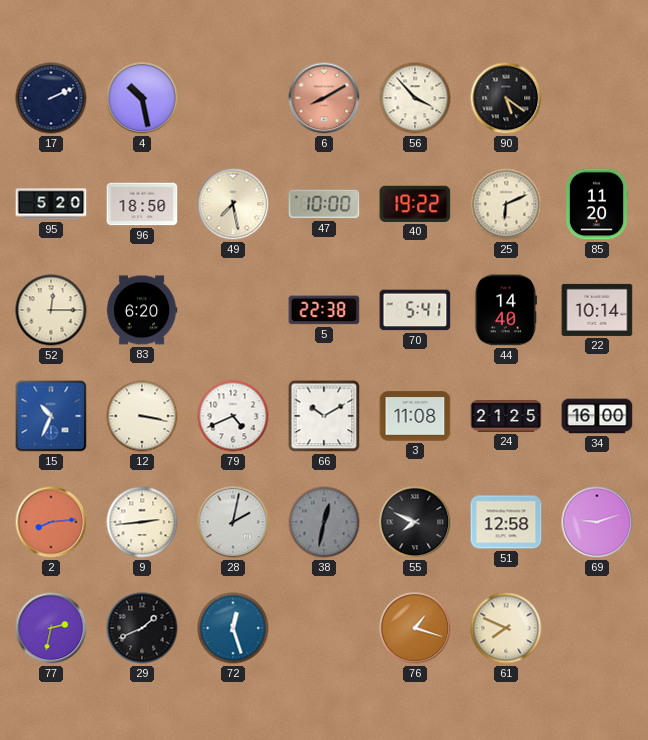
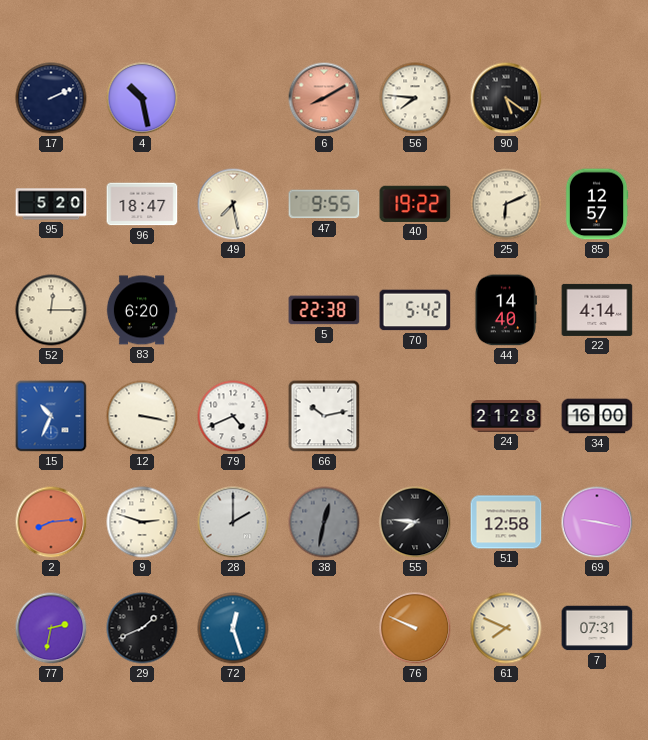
56: 3:53 -> 7:46
96: 18:50 -> 18:47
47: 10:00 -> 9:55
85: 11:20 -> 12:57
70: 5:41 -> 5:42
22: 10:14 -> 4:14
66: 10:10 -> 10:13
3: 11:08 -> none
24: 21:25 -> 21:28
9: 2:44 -> 2:48
28: 2:02 -> 2:00
55: 7:49 -> 7:46
69: 9:12 -> 9:17
76: 1:18 -> 9:49
7: none -> 07:31
